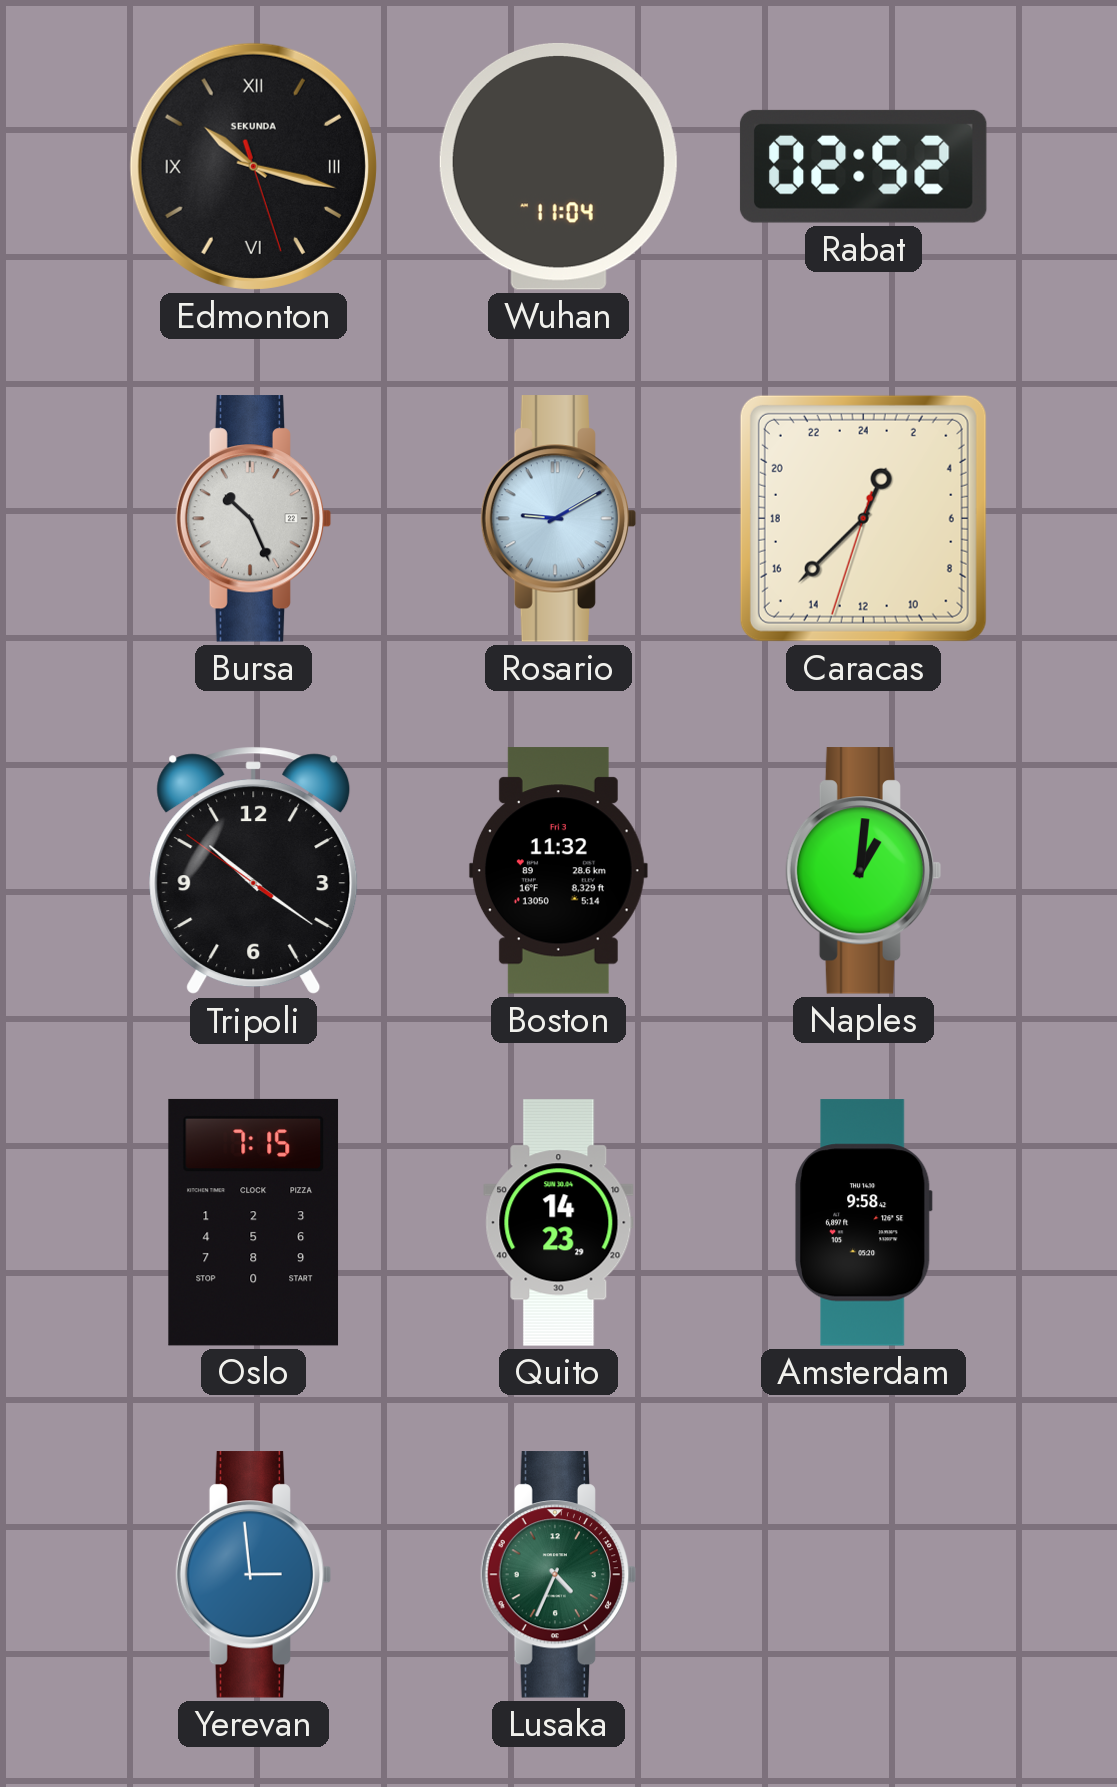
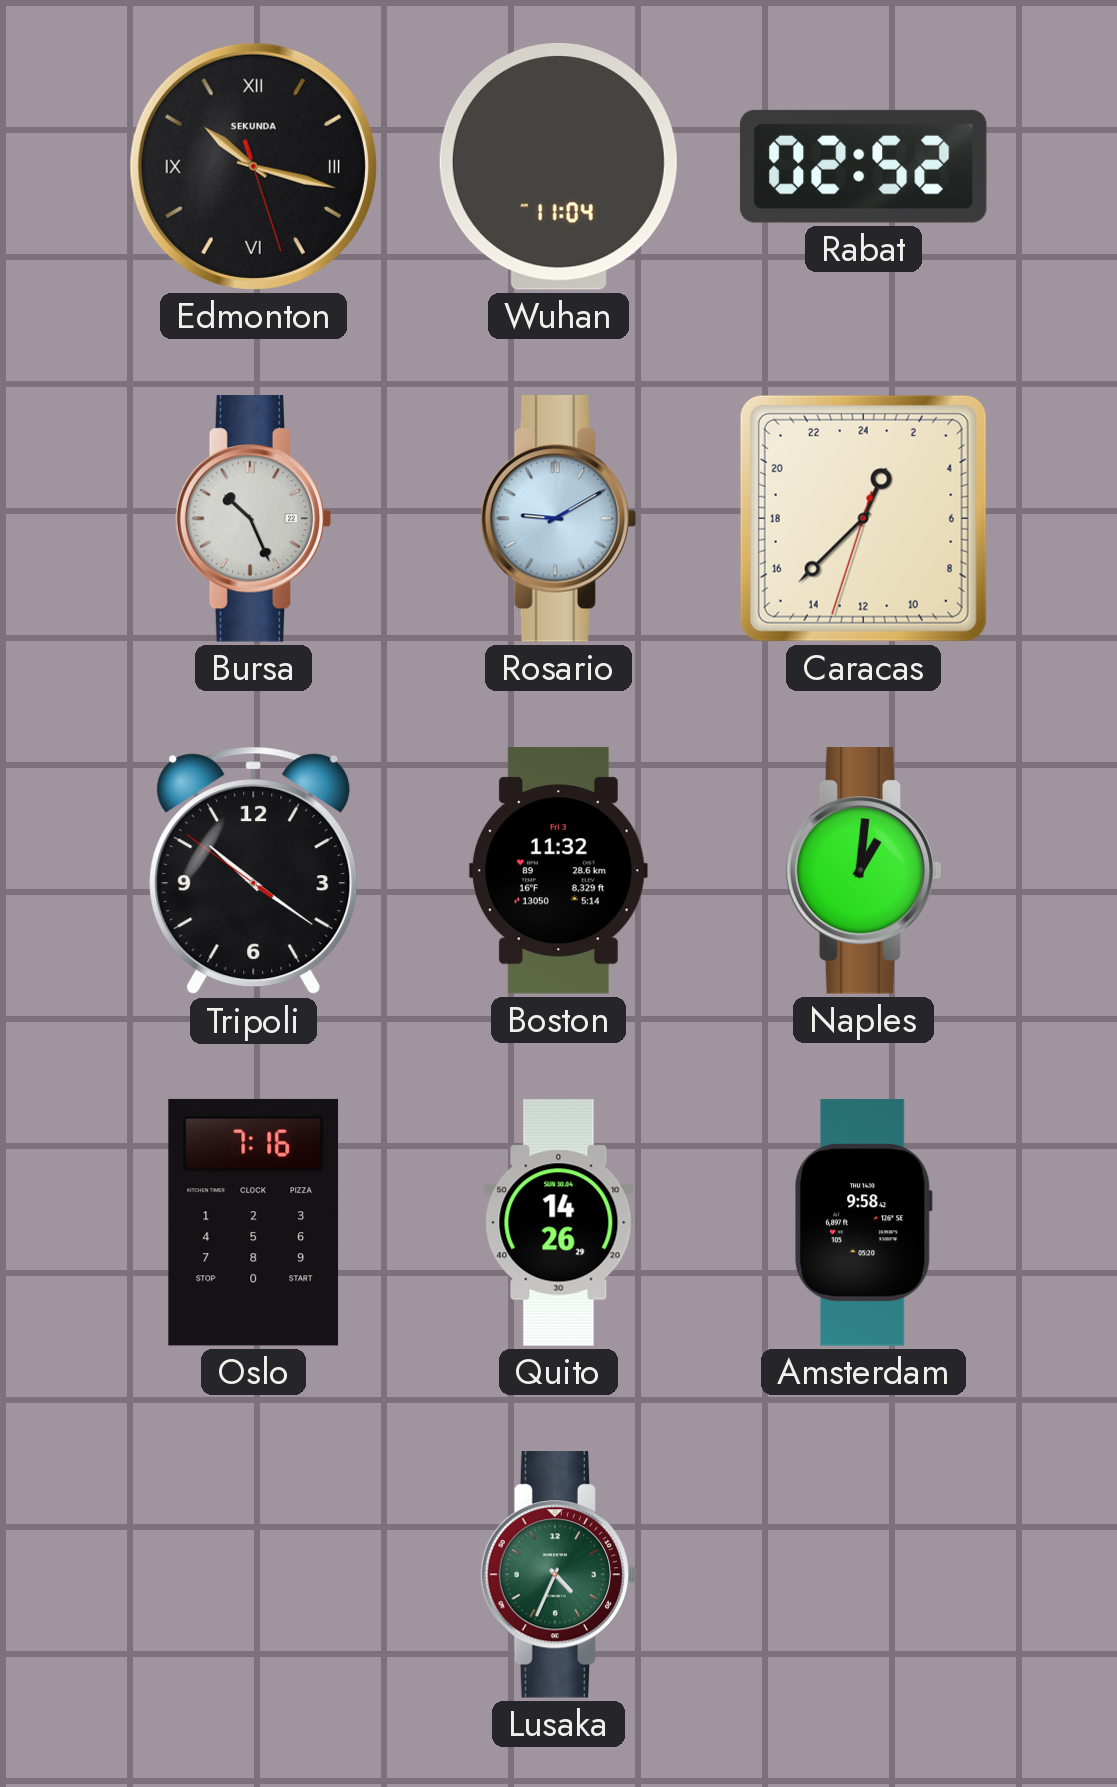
Oslo: 7:15 -> 7:16
Quito: 14:23 -> 14:26
Yerevan: 2:59 -> none
